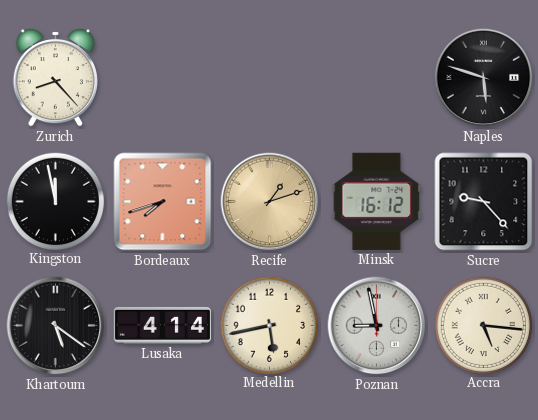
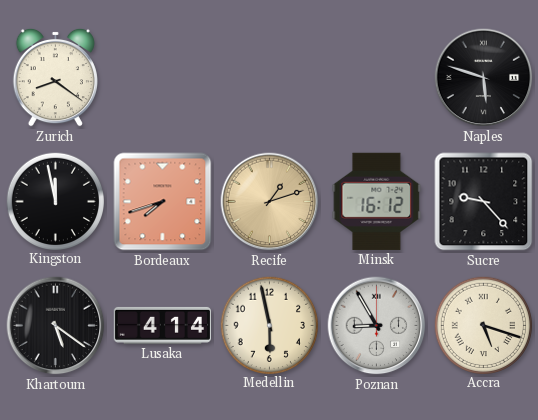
Zurich: 8:23 -> 8:21
Medellin: 5:43 -> 5:58
Poznan: 8:58 -> 8:55
Accra: 5:16 -> 5:18
